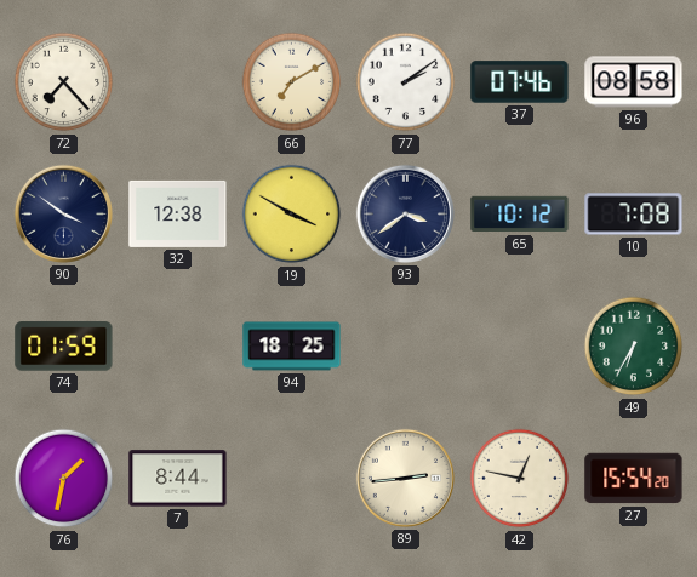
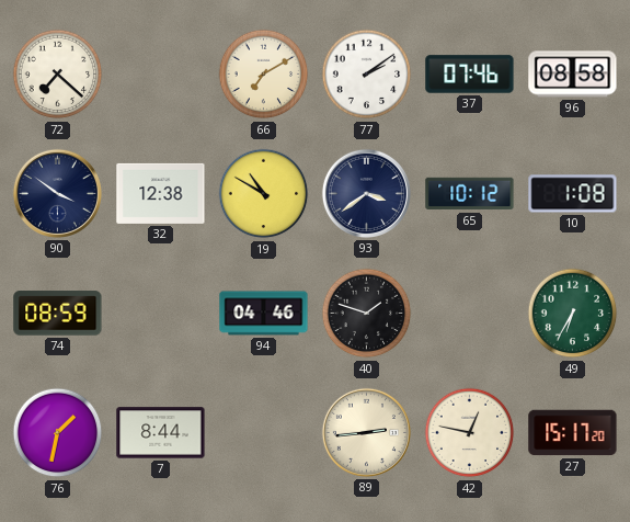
72: 7:23 -> 7:22
19: 3:50 -> 10:50
10: 7:08 -> 1:08
74: 01:59 -> 08:59
94: 18:25 -> 04:46
40: none -> 1:48
27: 15:54 -> 15:17
